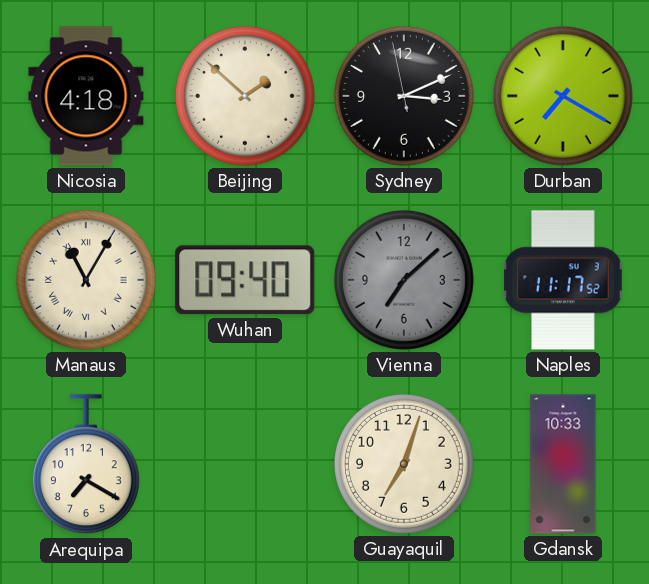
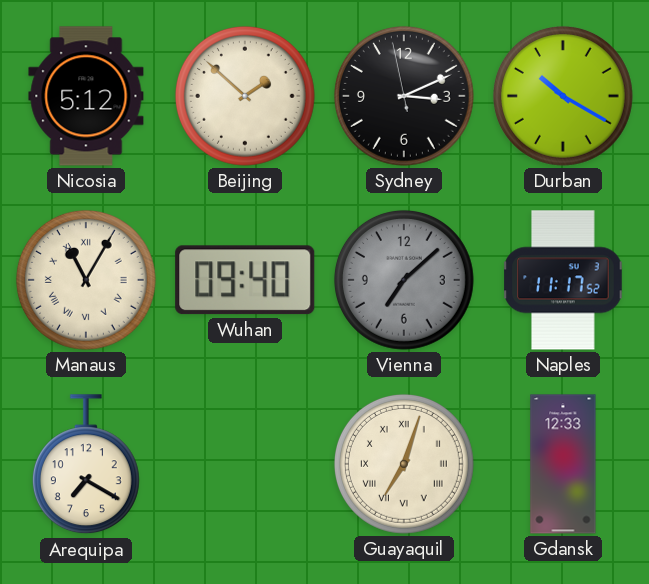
Nicosia: 4:18 -> 5:12
Durban: 7:20 -> 10:20
Guayaquil numerals: Arabic -> Roman
Gdansk: 10:33 -> 12:33
